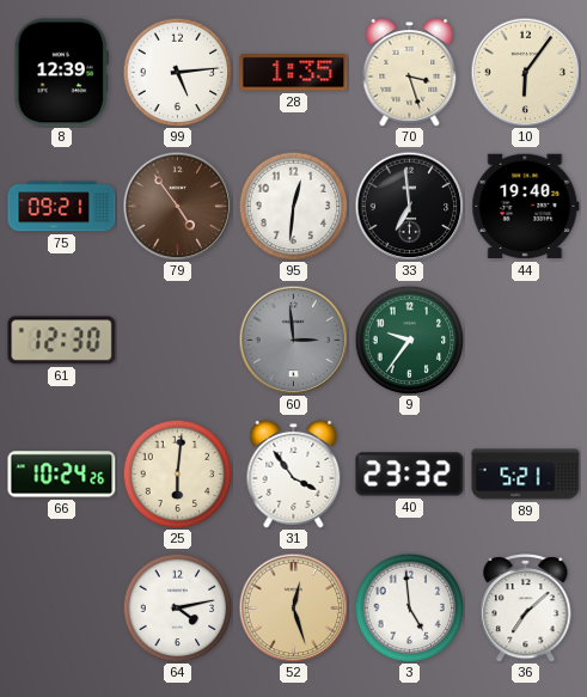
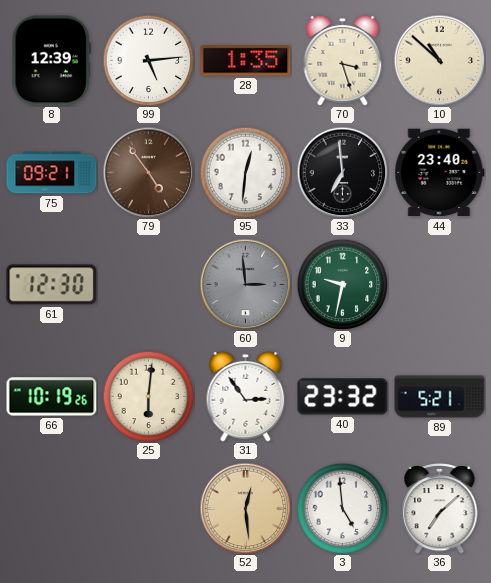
10: 6:06 -> 10:52
44: 19:40 -> 23:40
9: 9:36 -> 9:32
66: 10:24 -> 10:19
31: 3:54 -> 2:54
64: 4:13 -> none
52: 12:27 -> 12:29
